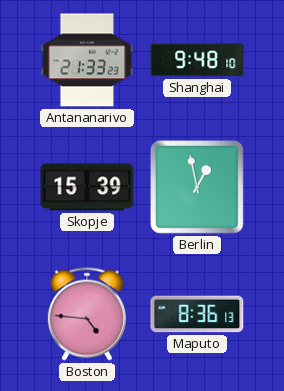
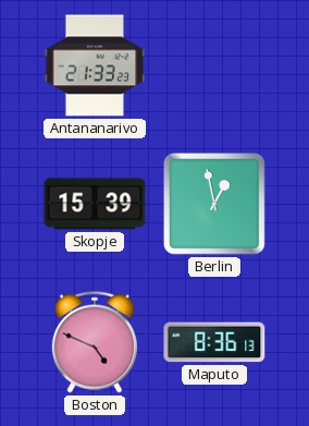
Shanghai: 9:48 -> none
Boston: 4:46 -> 4:49
